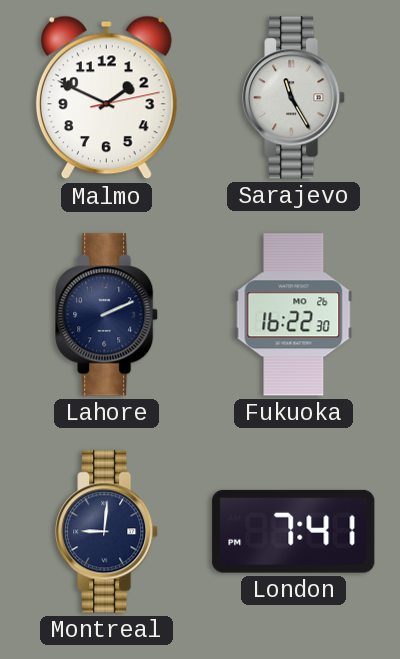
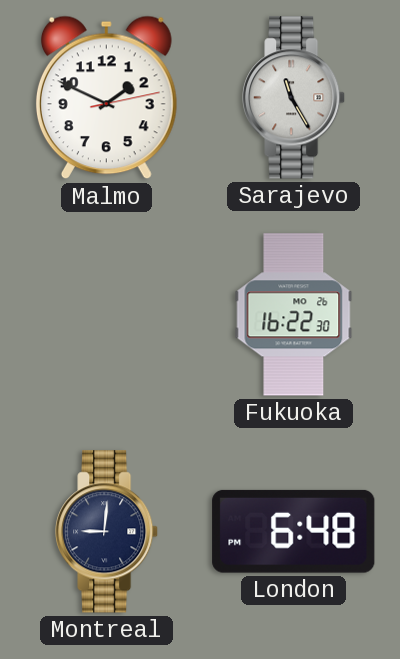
Lahore: 2:11 -> none
London: 7:41 -> 6:48
